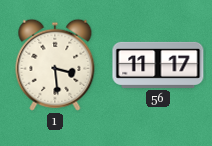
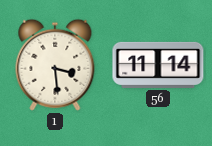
56: 11:17 -> 11:14
